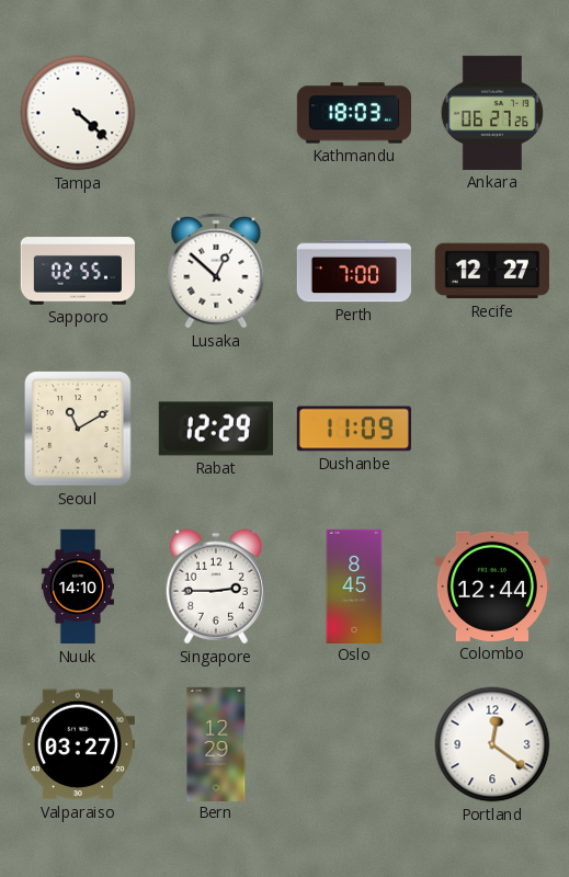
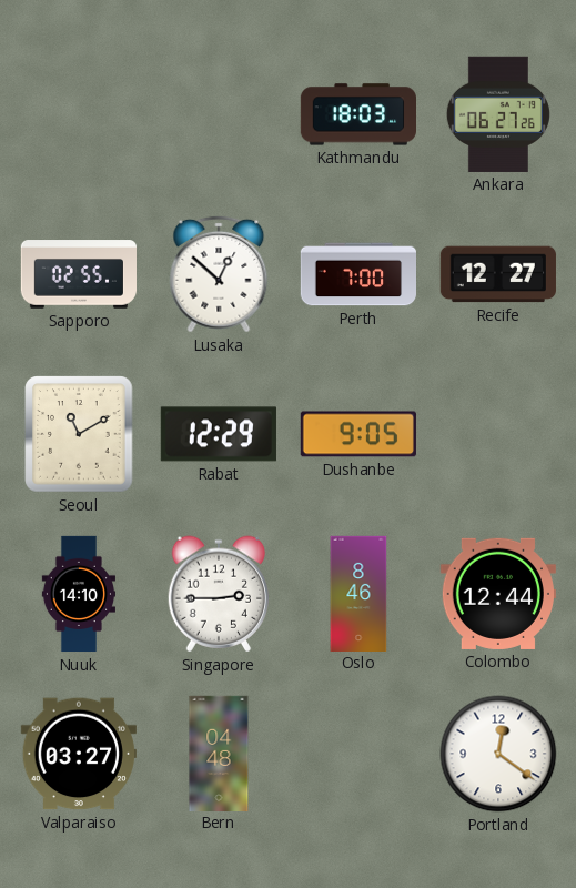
Tampa: 4:22 -> none
Dushanbe: 11:09 -> 9:05
Oslo: 8:45 -> 8:46
Bern: 12:29 -> 04:48
